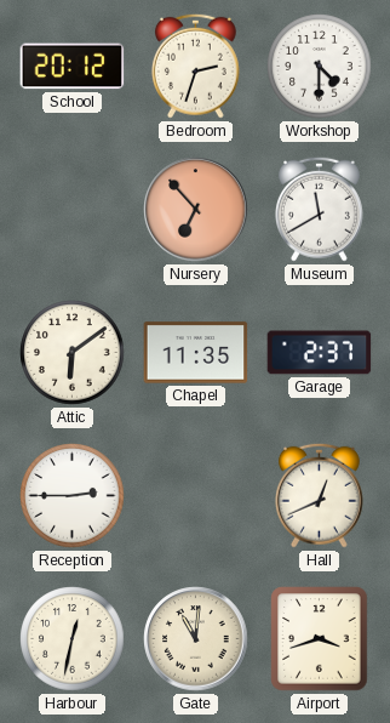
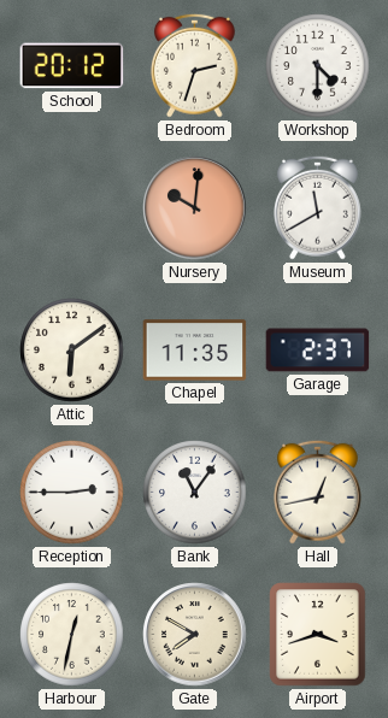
Nursery: 6:53 -> 10:01
Bank: none -> 11:06
Hall: 12:41 -> 12:43
Gate: 11:01 -> 7:50
